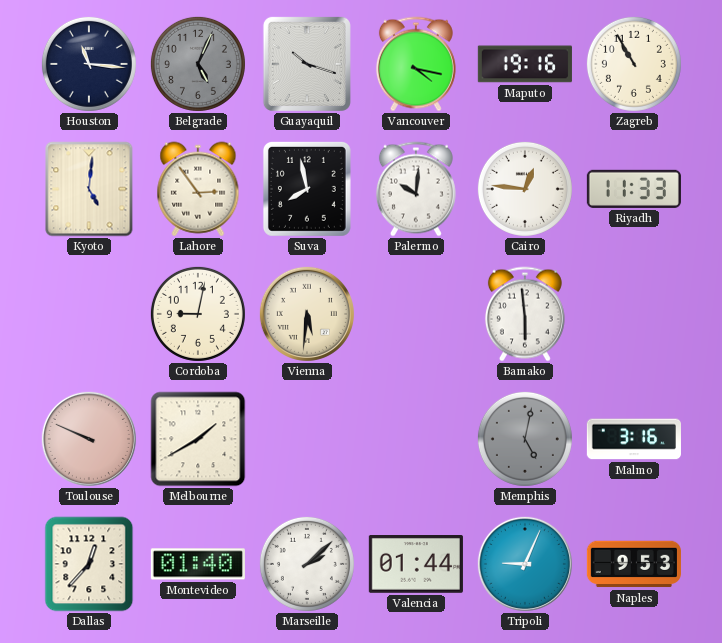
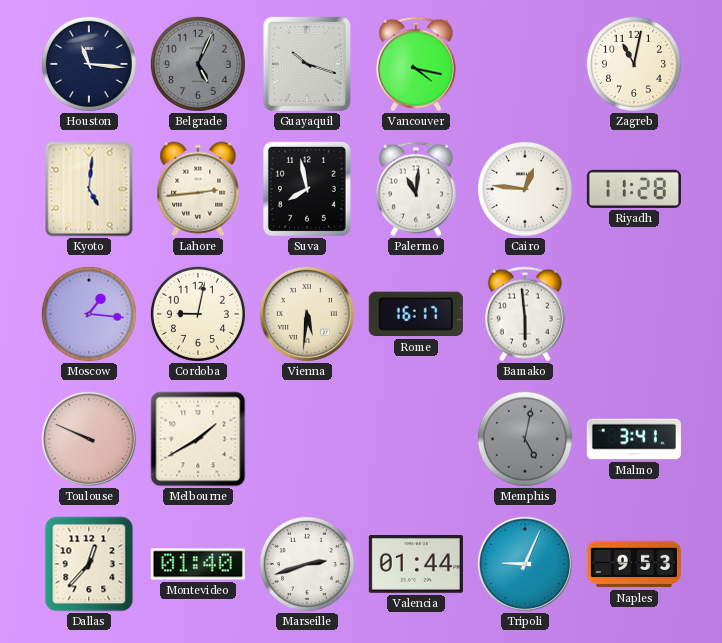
Maputo: 19:16 -> none
Zagreb: 10:55 -> 11:02
Lahore: 2:54 -> 2:44
Palermo: 10:01 -> 11:01
Riyadh: 11:33 -> 11:28
Moscow: none -> 1:16
Rome: none -> 16:17
Malmo: 3:16 -> 3:41
Marseille: 2:08 -> 2:42
